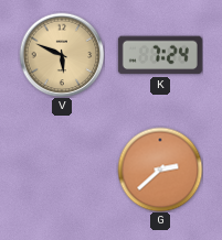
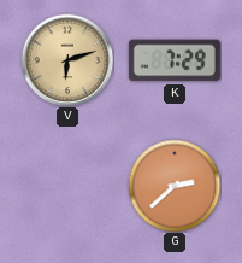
V: 5:49 -> 6:12
K: 7:24 -> 7:29
